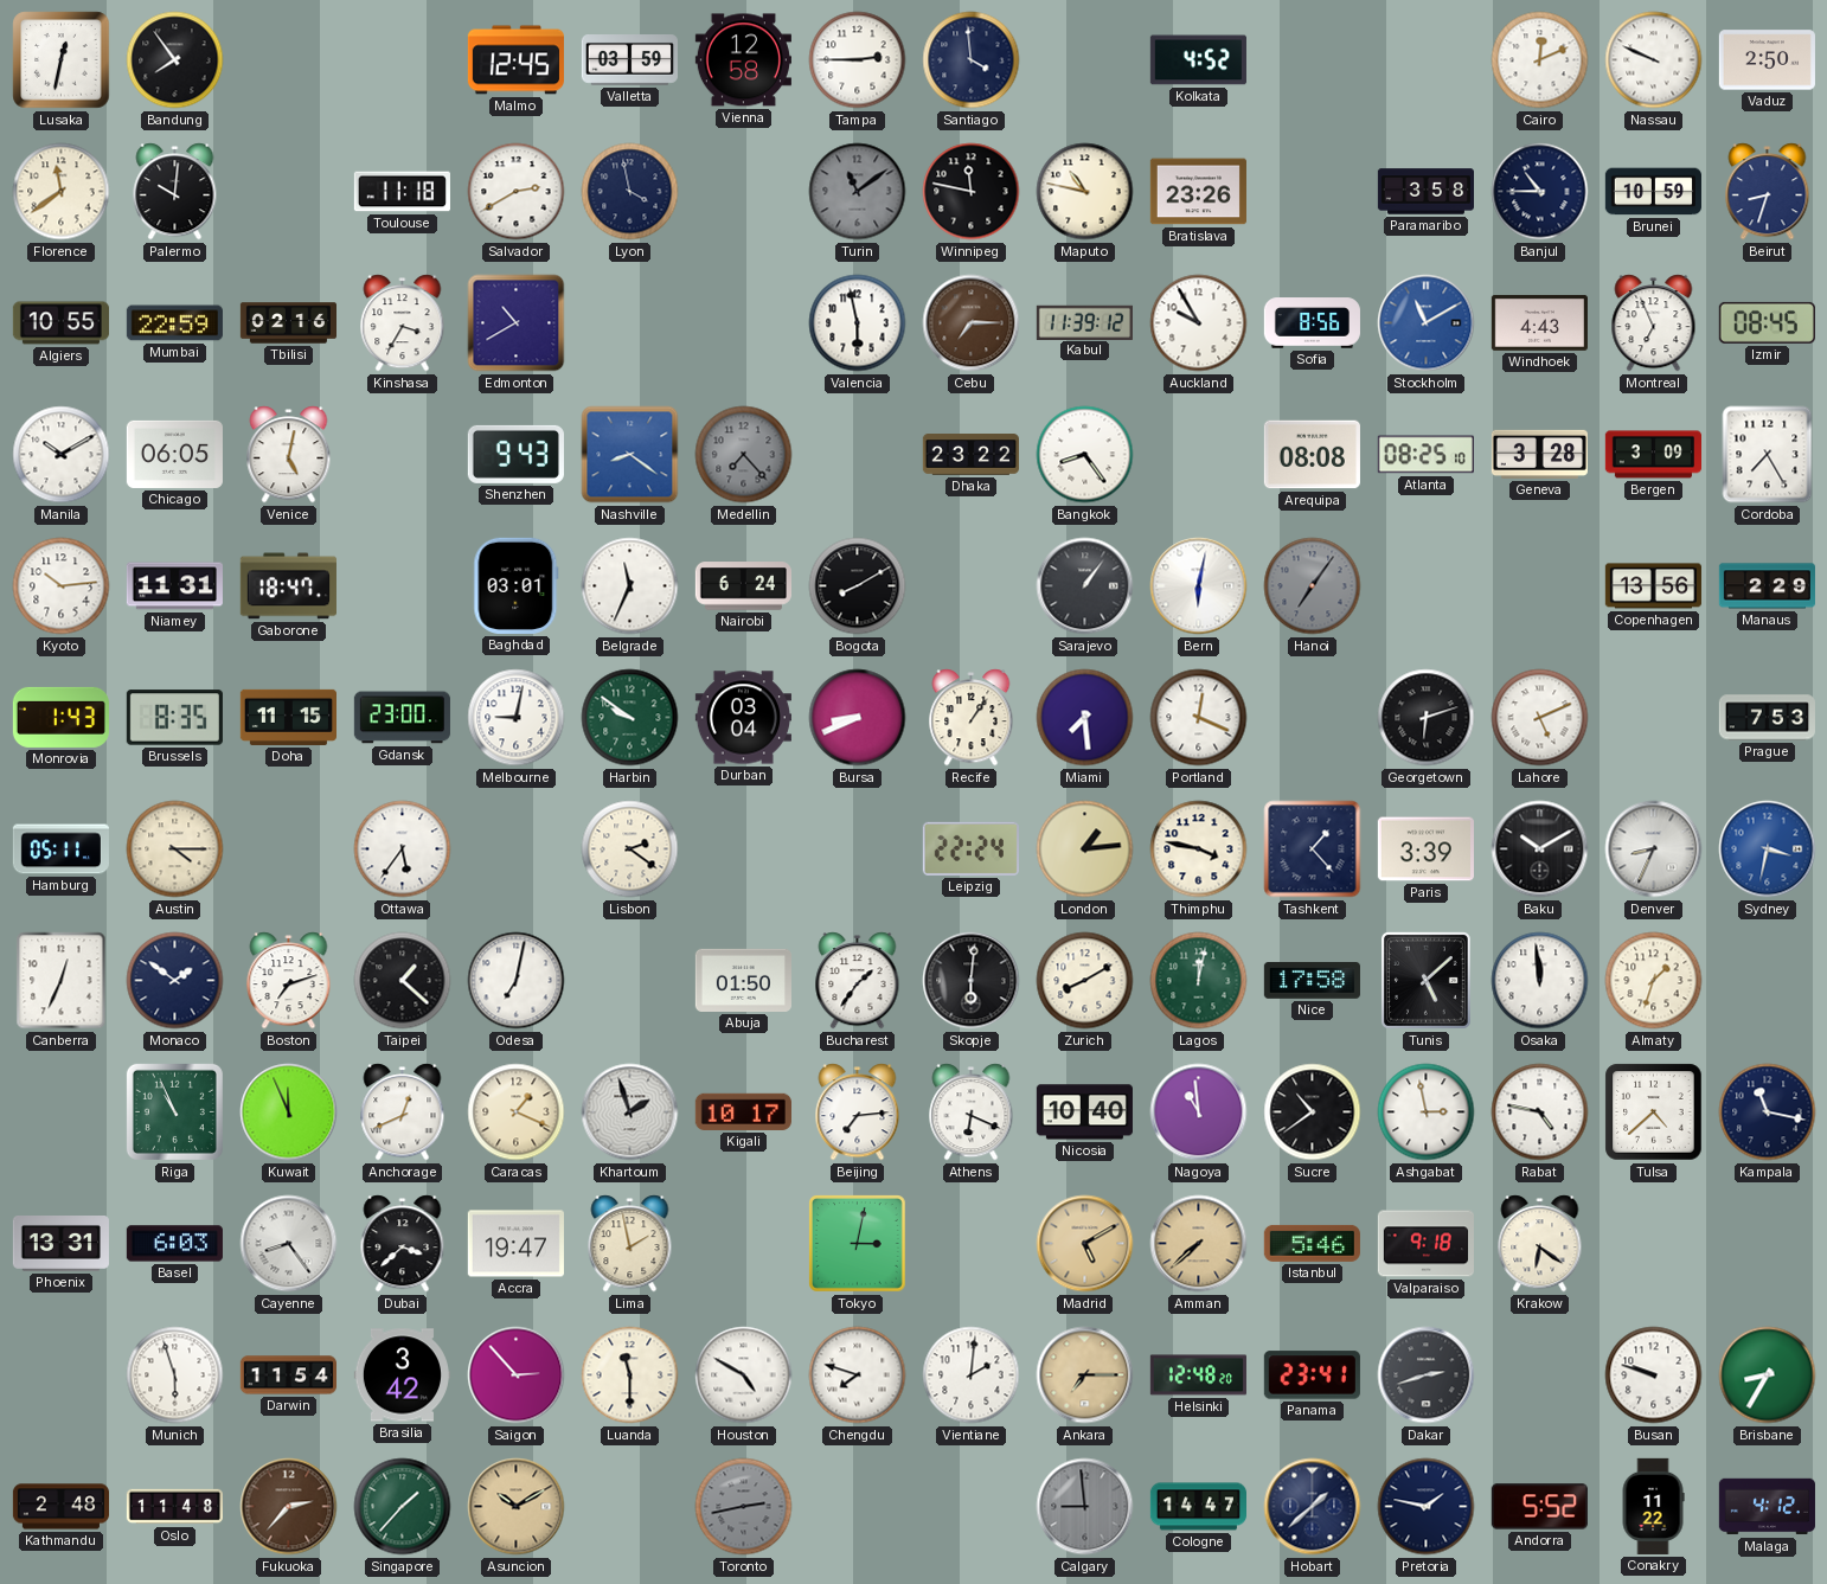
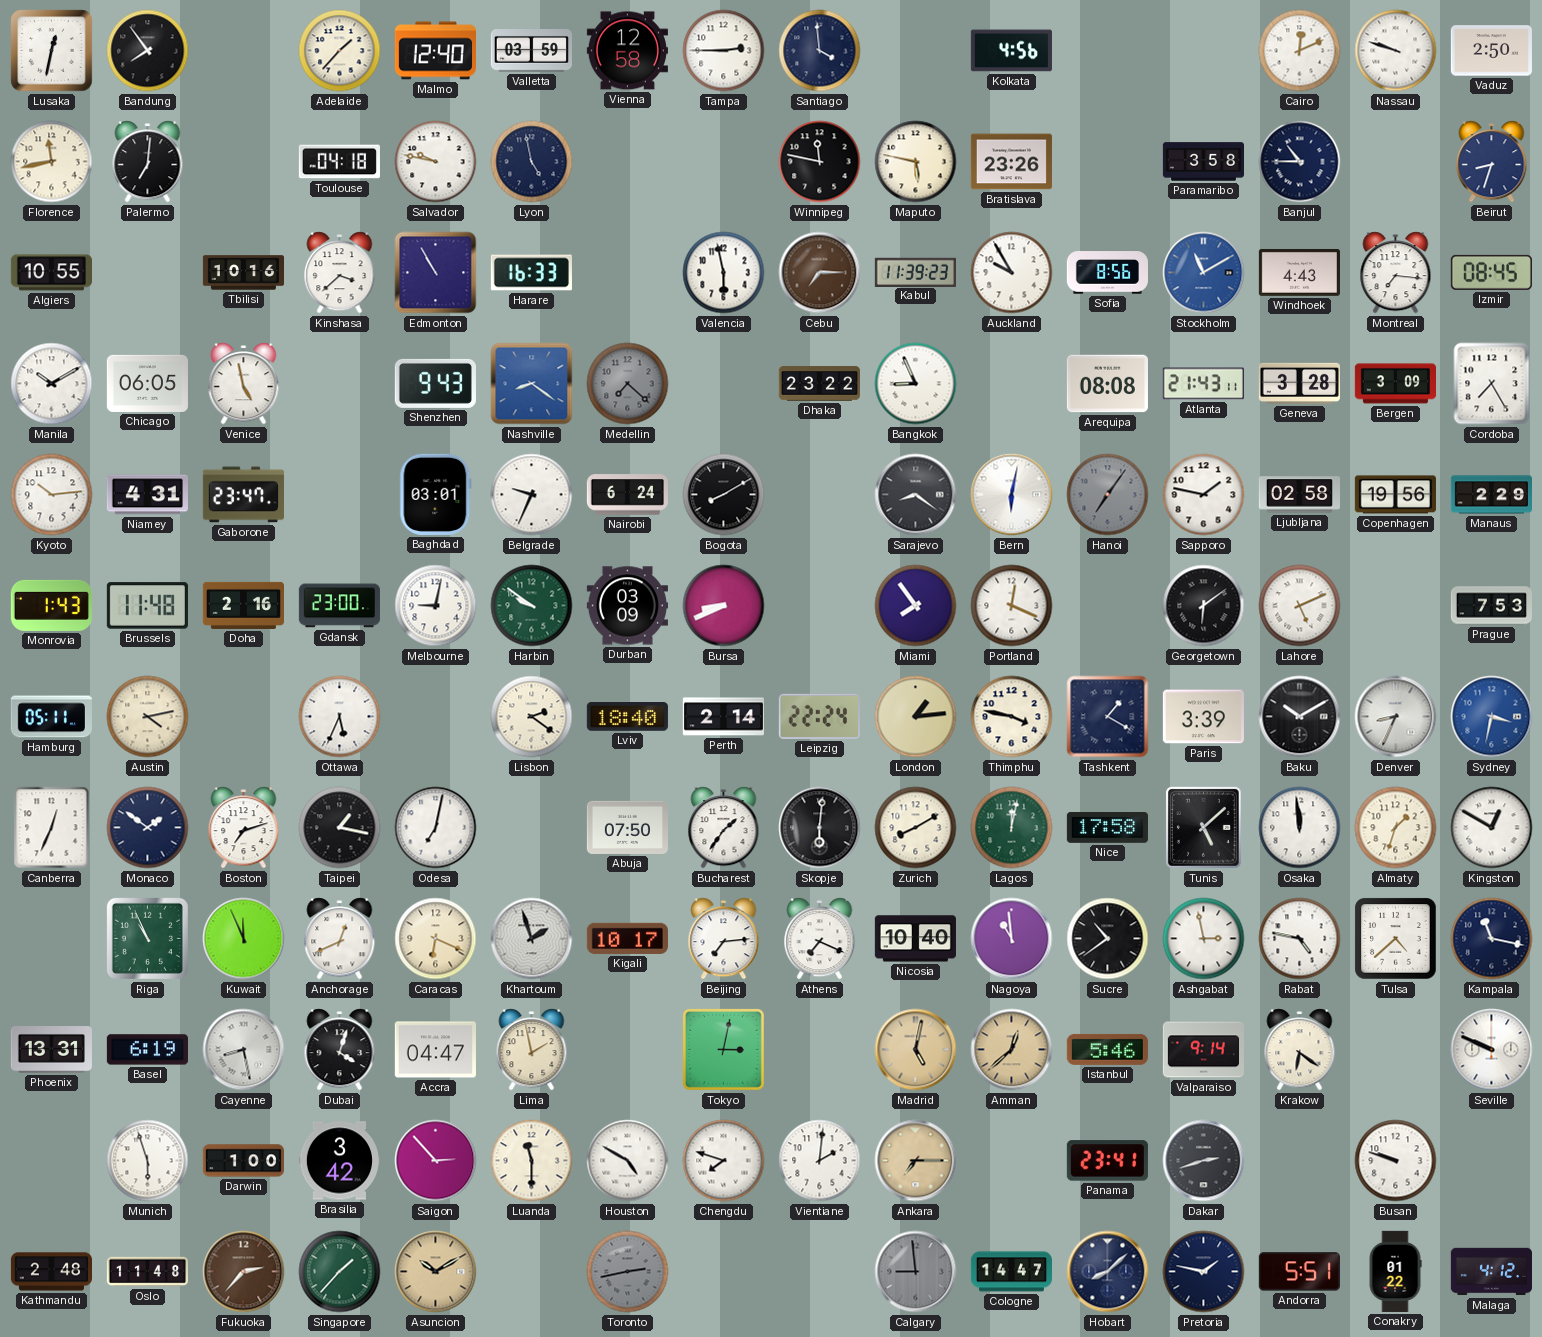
Adelaide: none -> 1:37
Malmo: 12:45 -> 12:40
Kolkata: 4:52 -> 4:56
Nassau: 9:49 -> 9:48
Florence: 11:39 -> 11:43
Palermo: 10:01 -> 7:01
Toulouse: 11:18 -> 04:18
Salvador: 2:40 -> 9:47
Lyon: 3:58 -> 4:58
Turin: 11:09 -> none
Maputo: 10:47 -> 5:47
Brunei: 10:59 -> none
Mumbai: 22:59 -> none
Tbilisi: 02:16 -> 10:16
Kinshasa: 3:35 -> 3:38
Edmonton: 10:40 -> 10:55
Harare: none -> 16:33
Kabul: 11:39:12 -> 11:39:23
Montreal: 6:56 -> 7:16
Venice: 5:02 -> 4:58
Medellin: 7:23 -> 7:22
Bangkok: 8:24 -> 8:56
Atlanta: 08:25 -> 21:43
Niamey: 11:31 -> 4:31
Gaborone: 18:47 -> 23:47
Belgrade: 11:34 -> 9:34
Sarajevo: 1:06 -> 8:21
Sapporo: none -> 1:47
Ljubljana: none -> 02:58
Copenhagen: 13:56 -> 19:56
Brussels: 8:35 -> 11:48
Doha: 11:15 -> 2:16
Durban: 03:04 -> 03:09
Recife: 1:06 -> none
Miami: 7:29 -> 7:54
Georgetown: 6:12 -> 6:09
Austin: 4:15 -> 4:13
Ottawa: 5:36 -> 5:34
Lviv: none -> 18:40
Perth: none -> 2:14
Tashkent: 1:23 -> 1:20
Taipei: 1:22 -> 1:17
Abuja: 01:50 -> 07:50
Kingston: none -> 12:50
Caracas: 1:19 -> 6:19
Athens: 6:19 -> 7:19
Basel: 6:03 -> 6:19
Cayenne: 8:24 -> 8:28
Dubai: 3:38 -> 4:03
Accra: 19:47 -> 04:47
Madrid: 5:10 -> 5:02
Amman: 7:38 -> 12:38
Valparaiso: 9:18 -> 9:14
Seville: none -> 9:49
Darwin: 11:54 -> 1:00
Helsinki: 12:48 -> none
Brisbane: 8:35 -> none
Hobart: 1:38 -> 8:08
Andorra: 5:52 -> 5:51
Conakry: 11:22 -> 01:22
